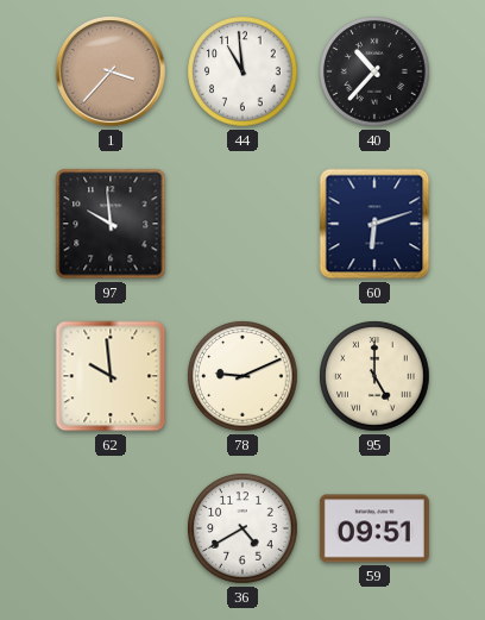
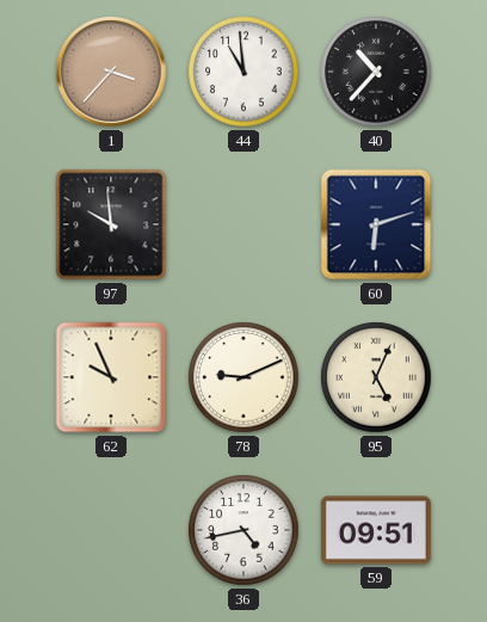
62: 9:59 -> 9:56
95: 5:00 -> 5:04
36: 4:40 -> 4:43
